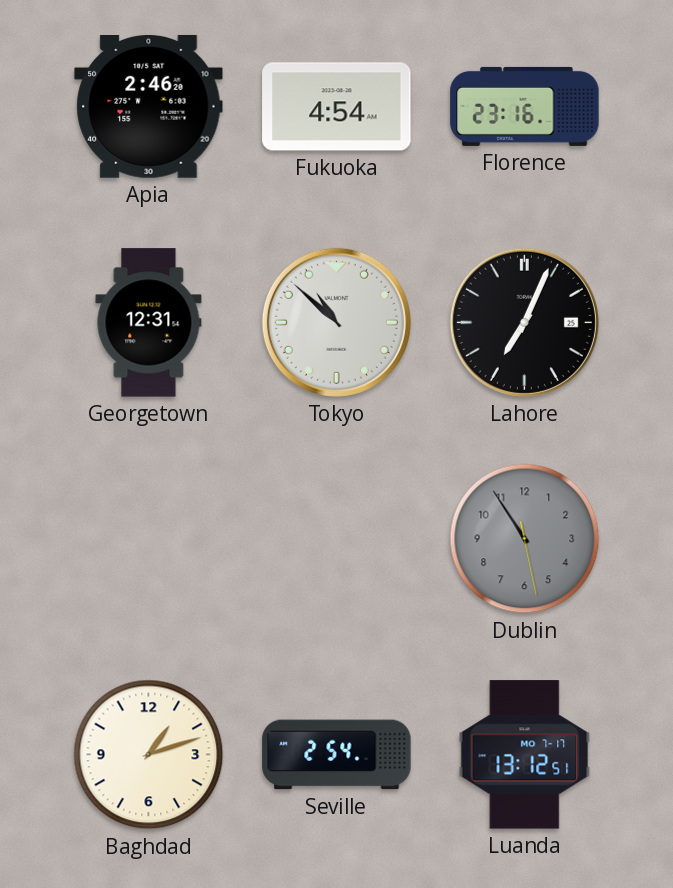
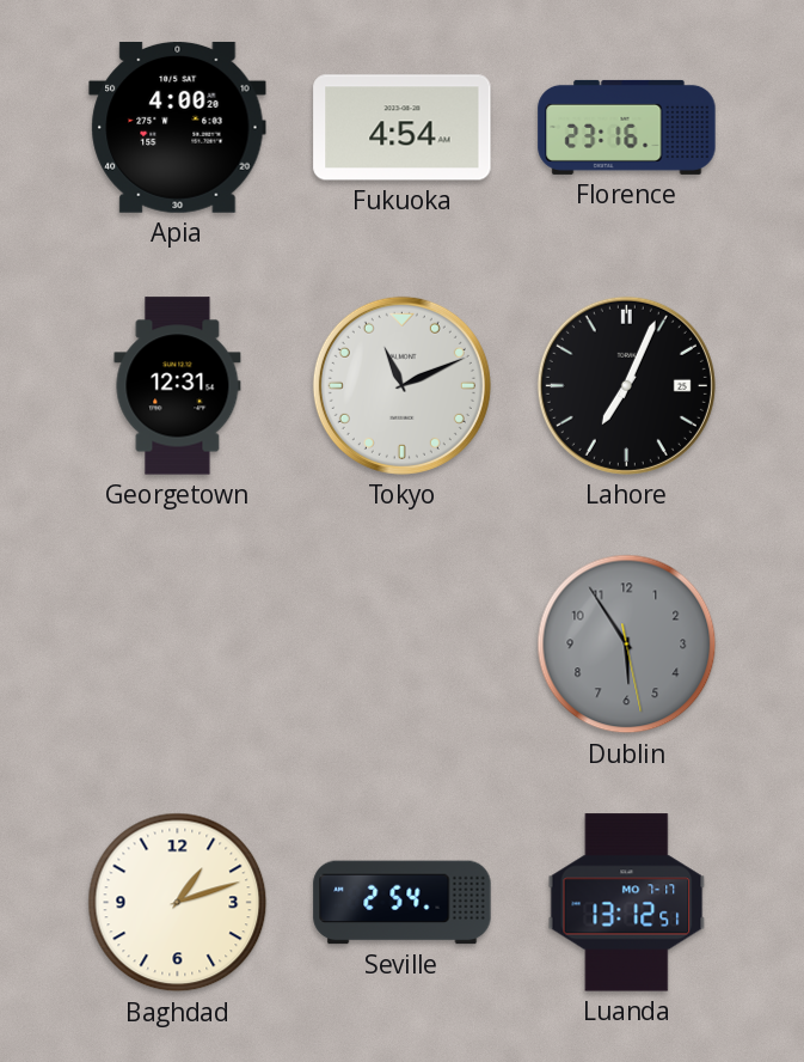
Apia: 2:46 -> 4:00
Tokyo: 10:52 -> 11:11
Dublin: 10:54 -> 5:54
